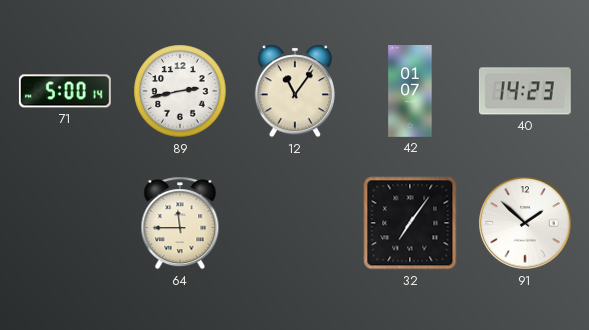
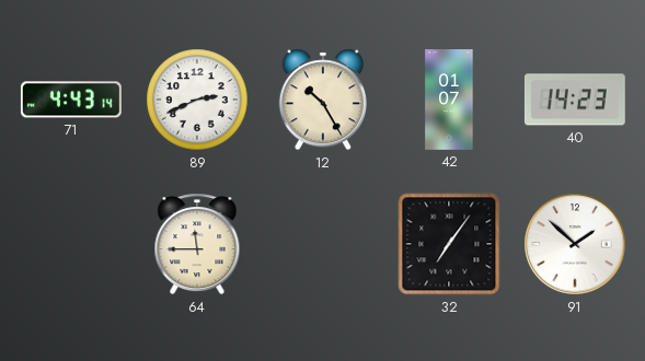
71: 5:00 -> 4:43
89: 2:43 -> 2:41
12: 11:06 -> 10:25
